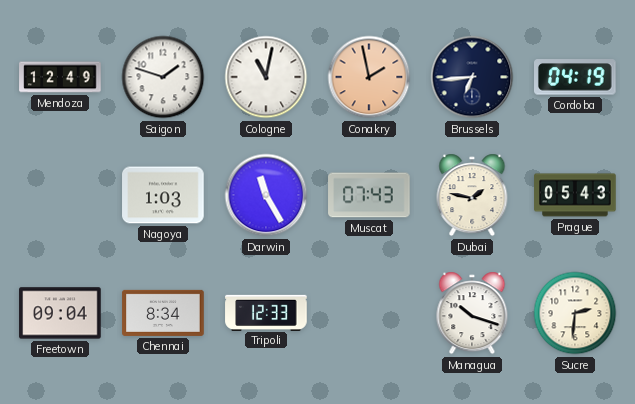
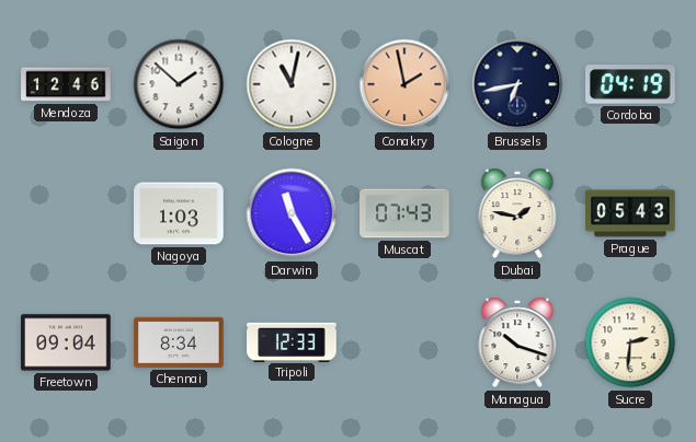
Mendoza: 12:49 -> 12:46
Saigon: 1:48 -> 1:52
Brussels: 6:44 -> 6:43
